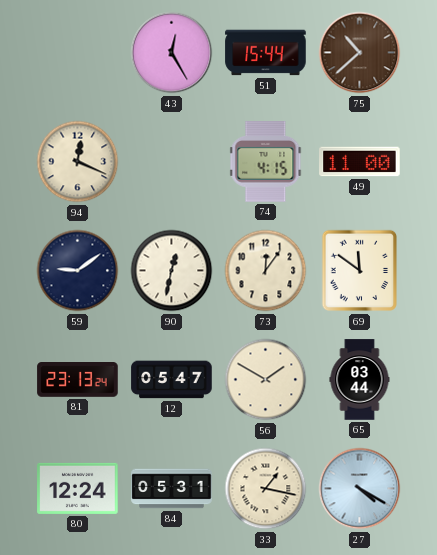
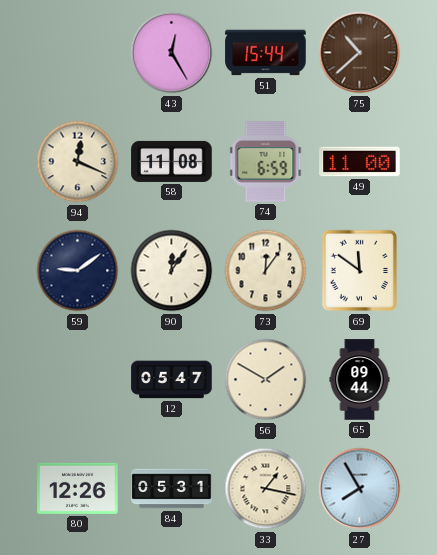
58: none -> 11:08
74: 4:15 -> 6:59
90: 12:32 -> 12:06
81: 23:13 -> none
65: 03:44 -> 09:44
80: 12:24 -> 12:26
27: 4:20 -> 7:55
